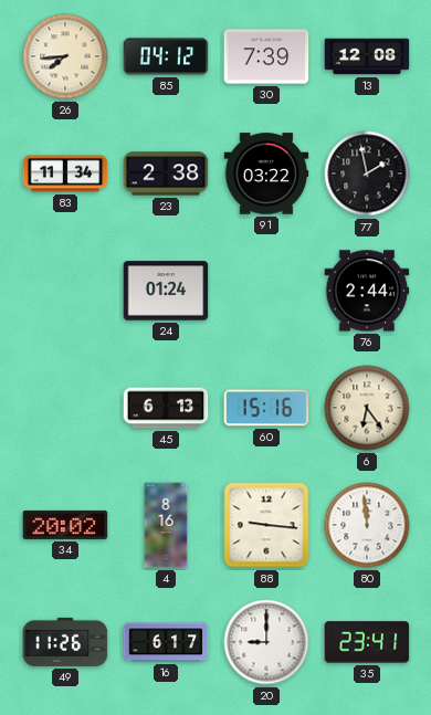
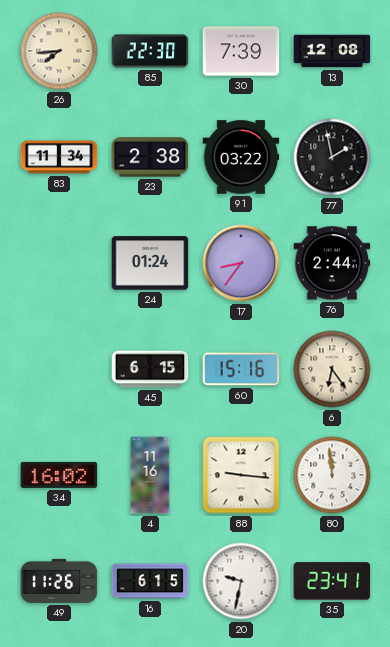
85: 04:12 -> 22:30
17: none -> 8:36
45: 6:13 -> 6:15
34: 20:02 -> 16:02
4: 8:16 -> 11:16
16: 6:17 -> 6:15
20: 9:00 -> 9:32
